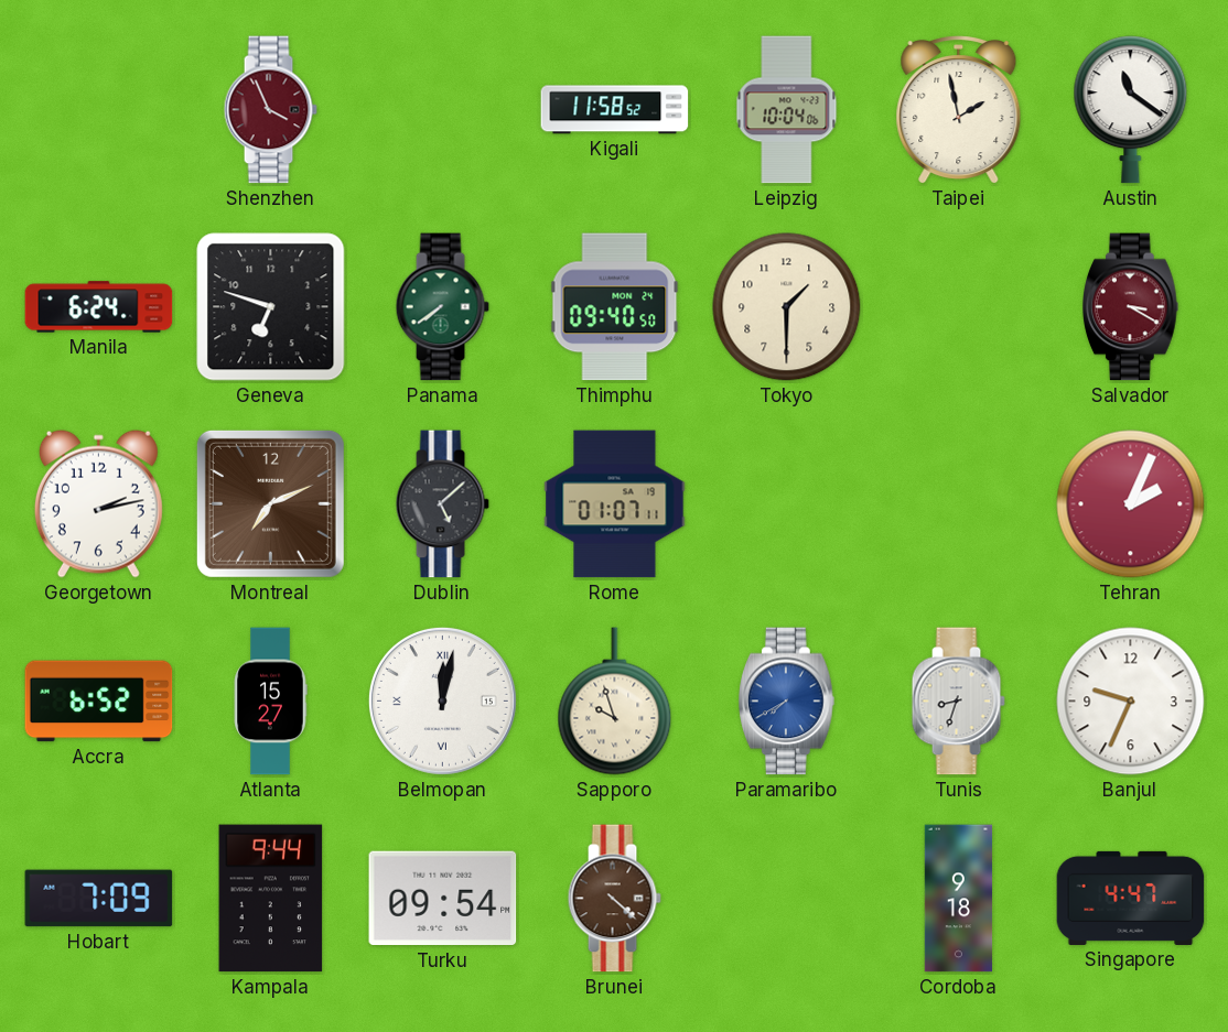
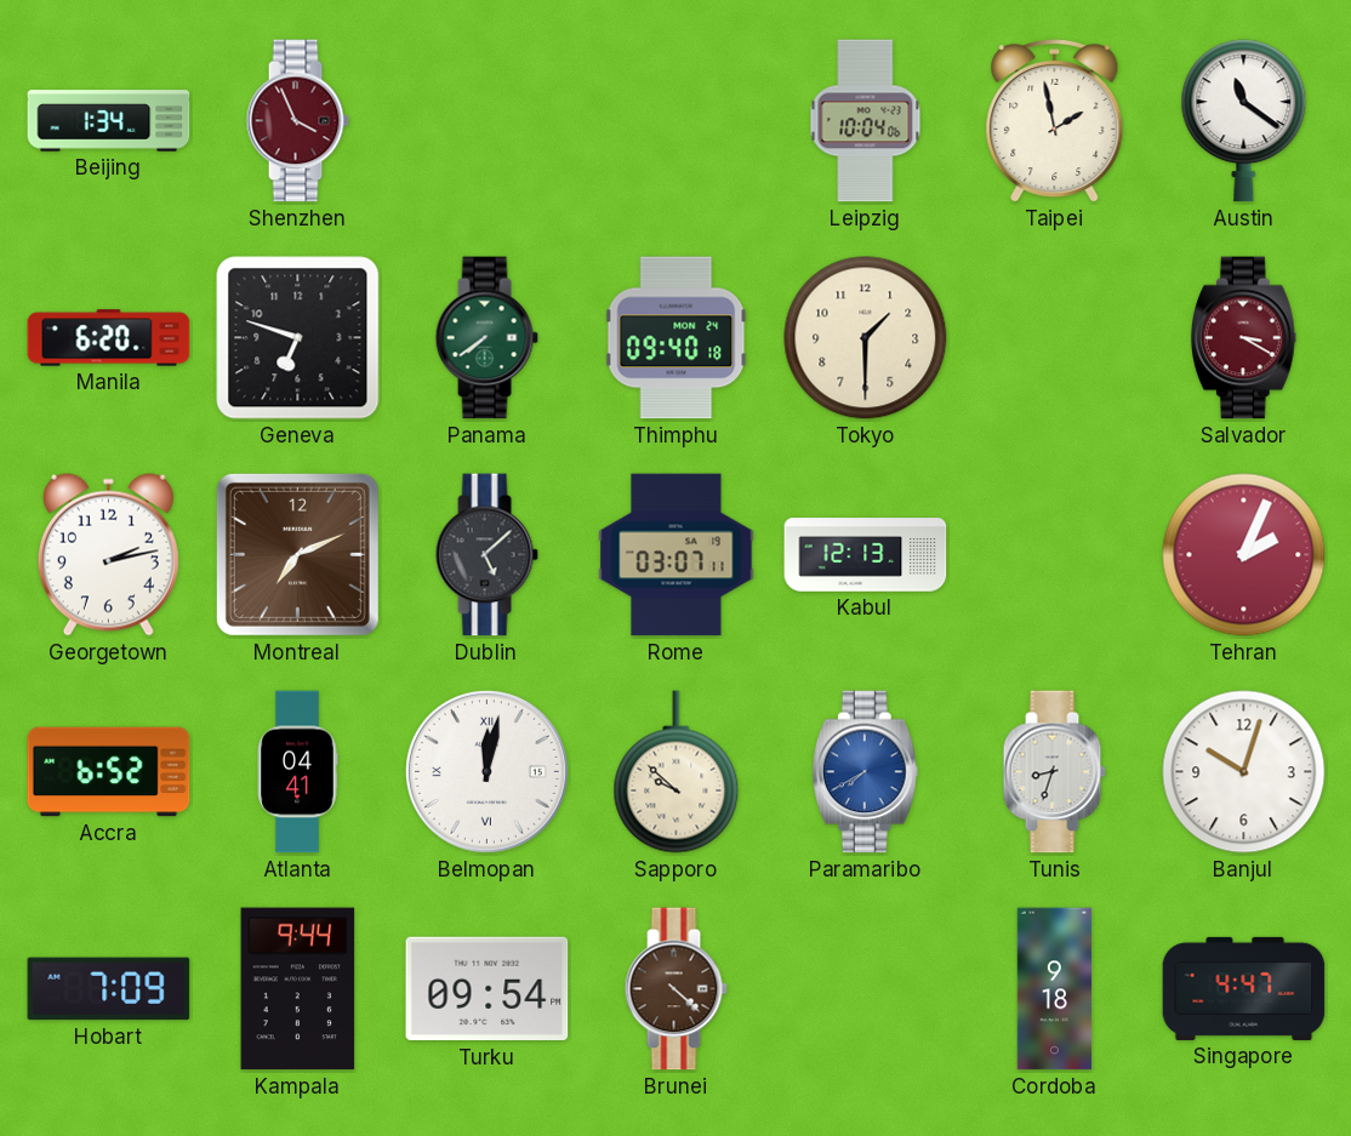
Beijing: none -> 1:34
Kigali: 11:58 -> none
Manila: 6:24 -> 6:20
Thimphu: 09:40:50 -> 09:40:18
Rome: 01:07 -> 03:07
Kabul: none -> 12:13
Atlanta: 15:27 -> 04:41
Sapporo: 9:57 -> 9:52
Banjul: 9:34 -> 10:03
